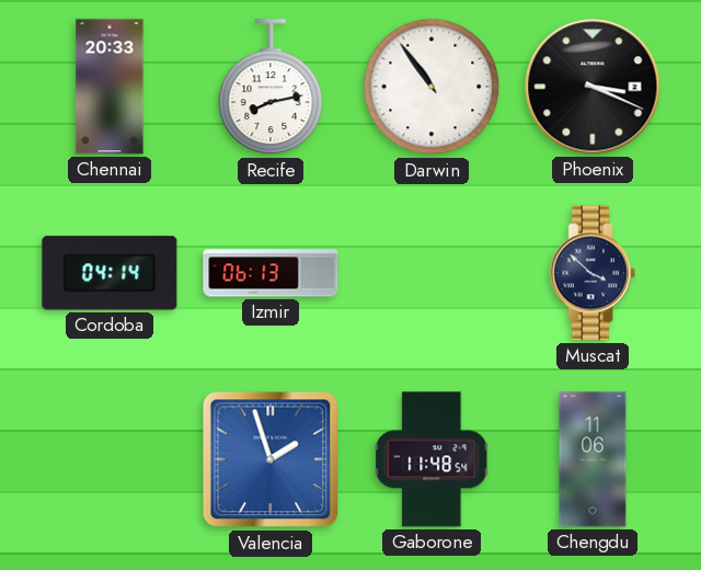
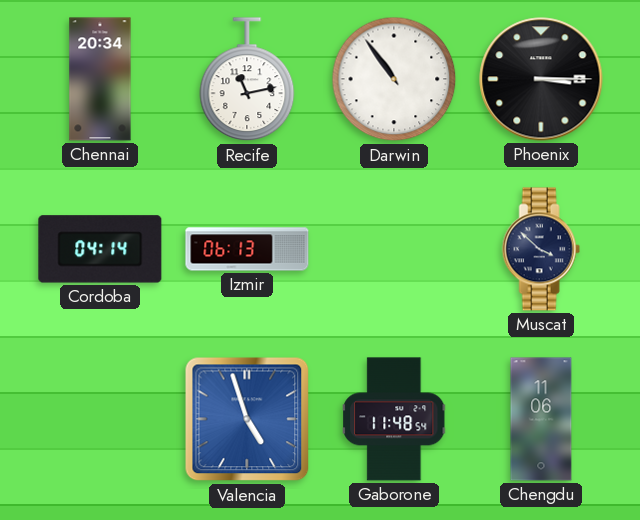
Chennai: 20:33 -> 20:34
Recife: 8:13 -> 11:13
Phoenix: 3:19 -> 3:15
Valencia: 1:57 -> 4:57
